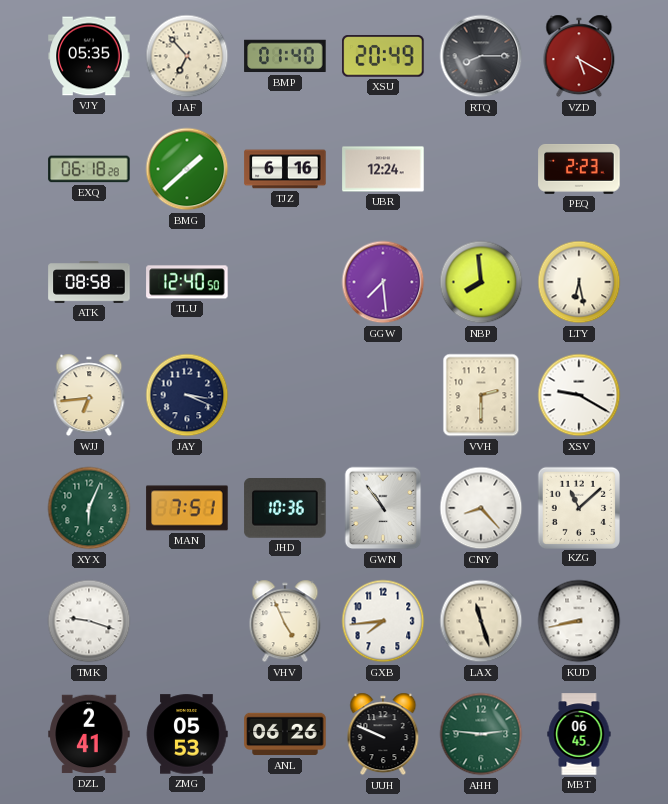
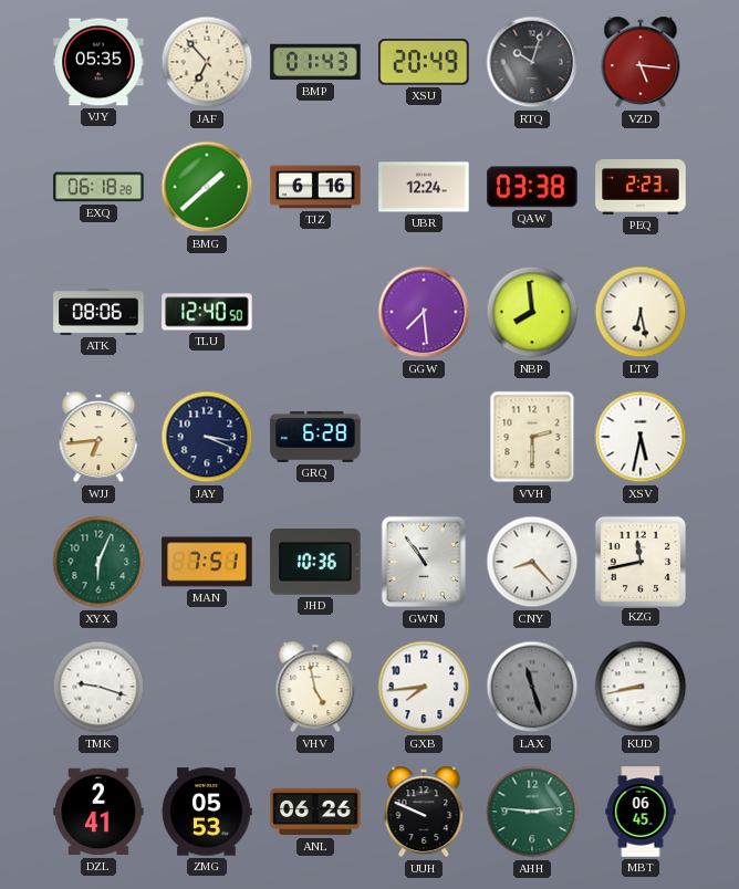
BMP: 01:40 -> 01:43
RTQ: 8:15 -> 10:03
VZD: 5:20 -> 5:16
QAW: none -> 03:38
ATK: 08:58 -> 08:06
GRQ: none -> 6:28
XSV: 9:20 -> 5:32
KZG: 11:08 -> 11:43
VHV: 4:56 -> 4:58
LAX dial: cream -> grey
